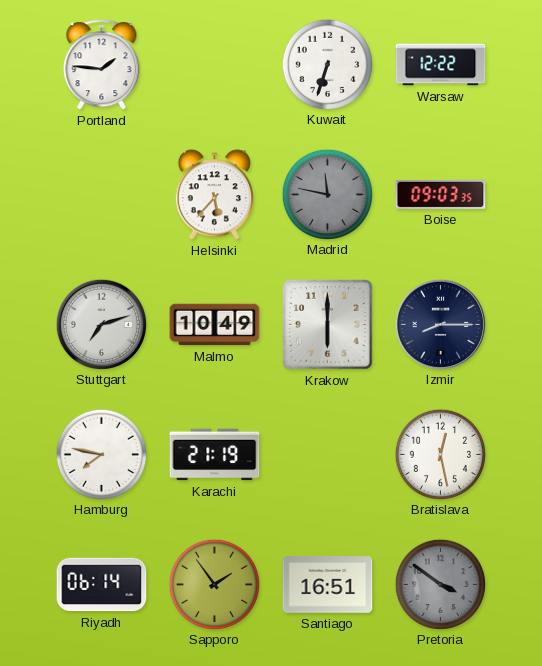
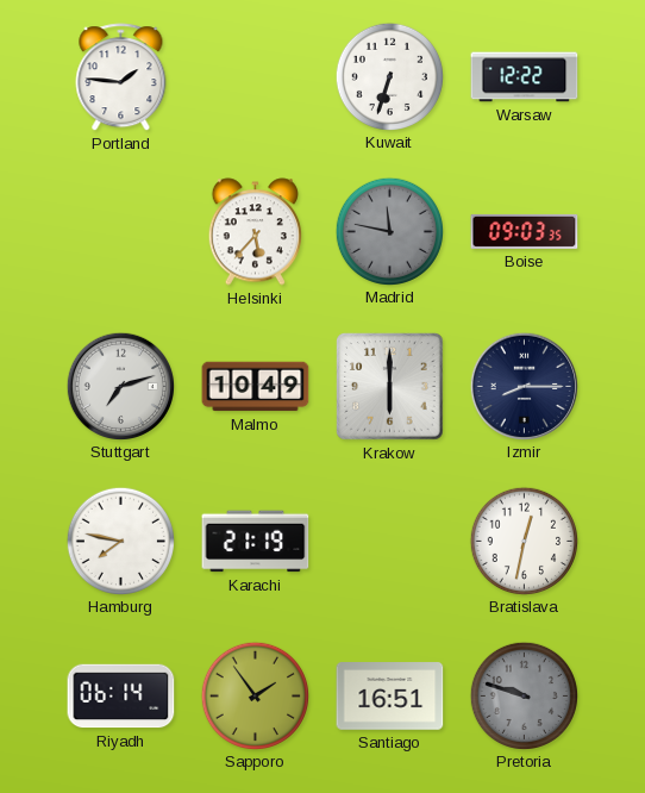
Bratislava: 12:28 -> 12:32
Pretoria: 3:51 -> 9:48
